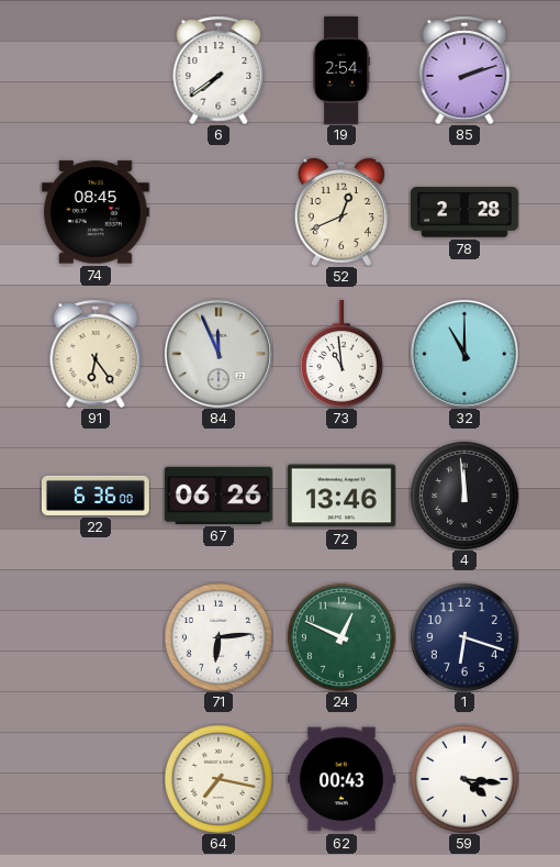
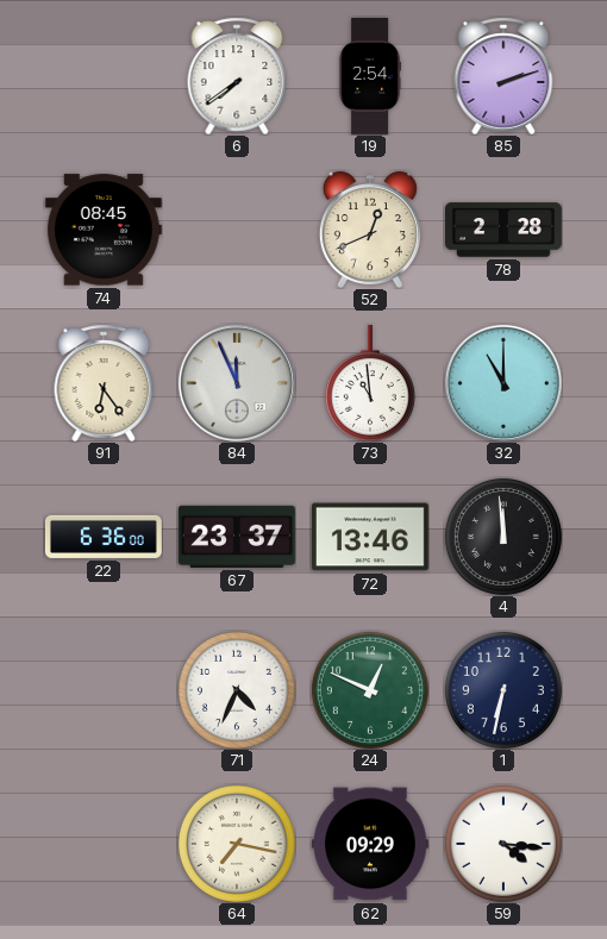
67: 06:26 -> 23:37
71: 6:14 -> 4:34
1: 6:18 -> 6:32
62: 00:43 -> 09:29
